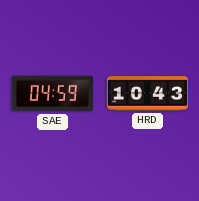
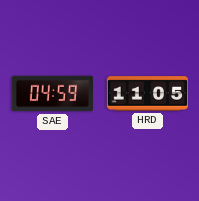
HRD: 10:43 -> 11:05
